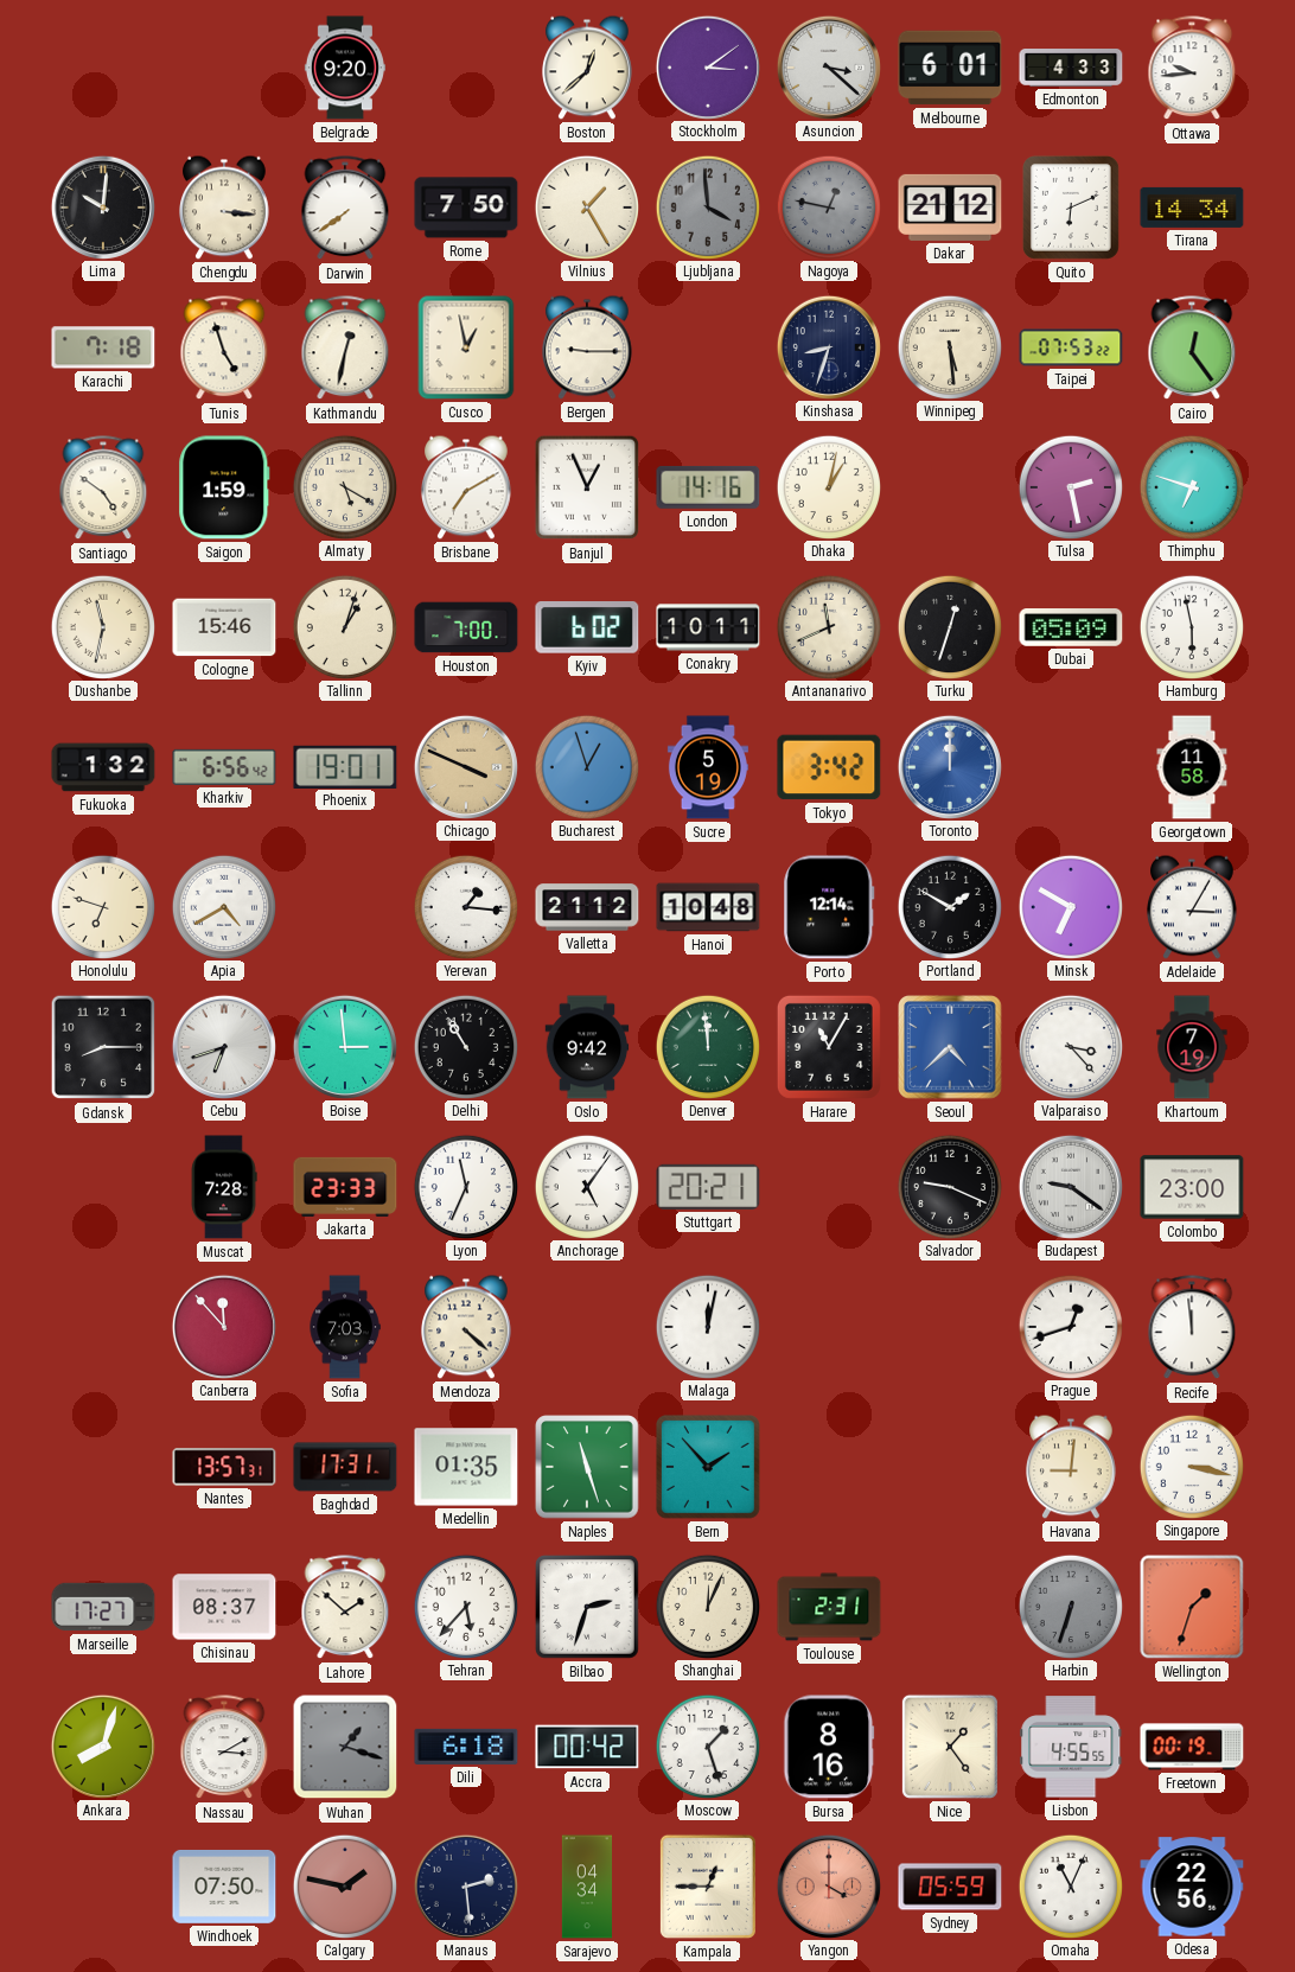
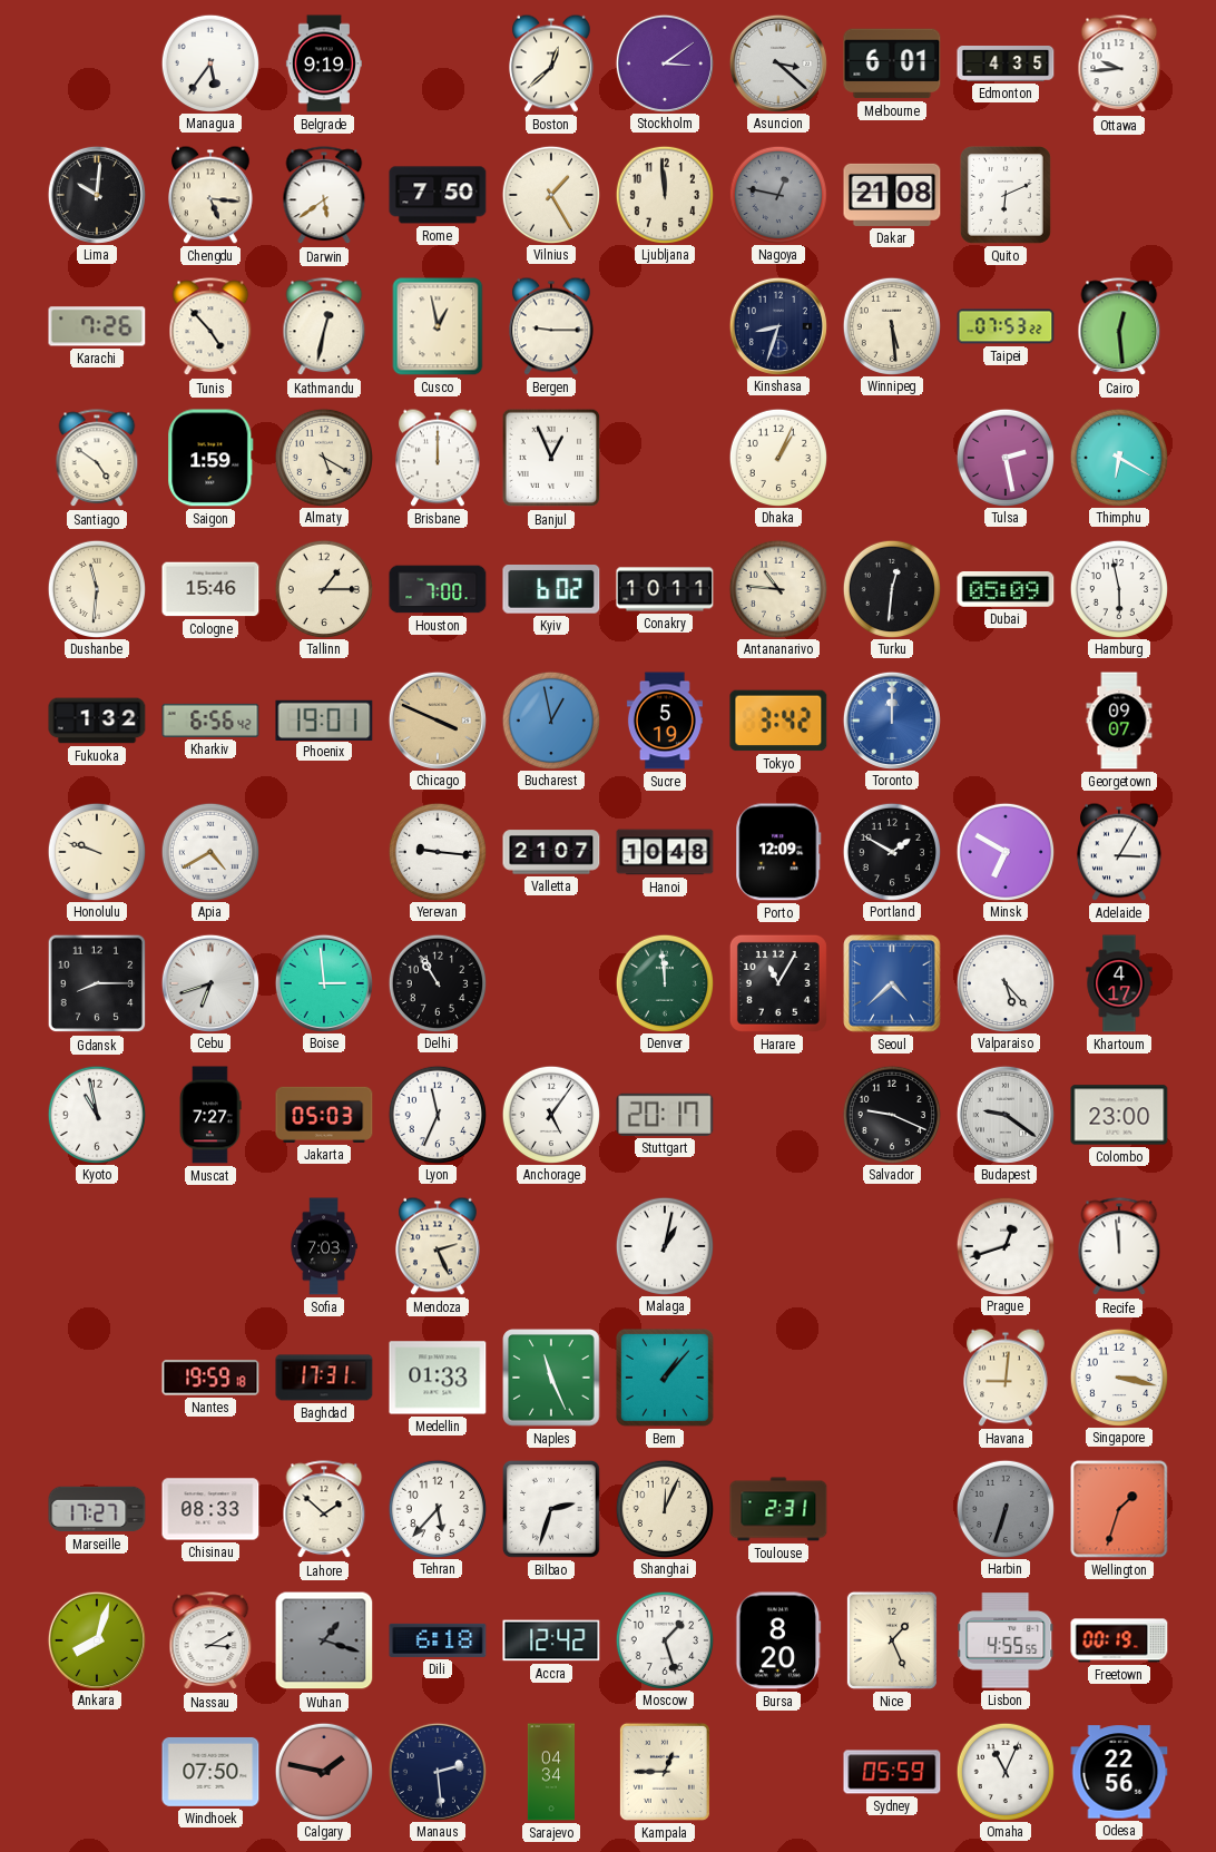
Managua: none -> 5:36
Belgrade: 9:20 -> 9:19
Edmonton: 4:33 -> 4:35
Chengdu: 3:16 -> 5:16
Darwin: 7:39 -> 5:39
Ljubljana: 3:59 -> 11:59
Ljubljana dial: grey -> cream
Dakar: 21:12 -> 21:08
Tirana: 14:34 -> none
Karachi: 7:18 -> 7:26
Tunis: 4:57 -> 4:53
Cairo: 12:24 -> 12:29
Brisbane: 7:10 -> 12:00
London: 14:16 -> none
Dhaka: 1:02 -> 1:04
Thimphu: 6:48 -> 6:20
Dushanbe: 11:32 -> 11:31
Tallinn: 1:03 -> 1:15
Antananarivo: 11:41 -> 10:46
Turku: 12:33 -> 12:31
Bucharest: 12:57 -> 12:58
Georgetown: 11:58 -> 09:07
Honolulu: 6:48 -> 9:48
Yerevan: 1:16 -> 9:16
Valletta: 21:12 -> 21:07
Porto: 12:14 -> 12:09
Oslo: 9:42 -> none
Valparaiso: 3:23 -> 5:23
Khartoum: 7:19 -> 4:17
Kyoto: none -> 10:58
Muscat: 7:28 -> 7:27
Jakarta: 23:33 -> 05:03
Stuttgart: 20:21 -> 20:17
Canberra: 11:53 -> none
Mendoza: 4:22 -> 2:26
Malaga: 12:02 -> 1:02
Nantes: 13:57 -> 19:59
Medellin: 01:35 -> 01:33
Naples: 11:27 -> 11:26
Bern: 1:53 -> 1:07
Chisinau: 08:37 -> 08:33
Accra: 00:42 -> 12:42
Bursa: 8:16 -> 8:20
Nice: 1:24 -> 1:26
Yangon: 4:00 -> none
